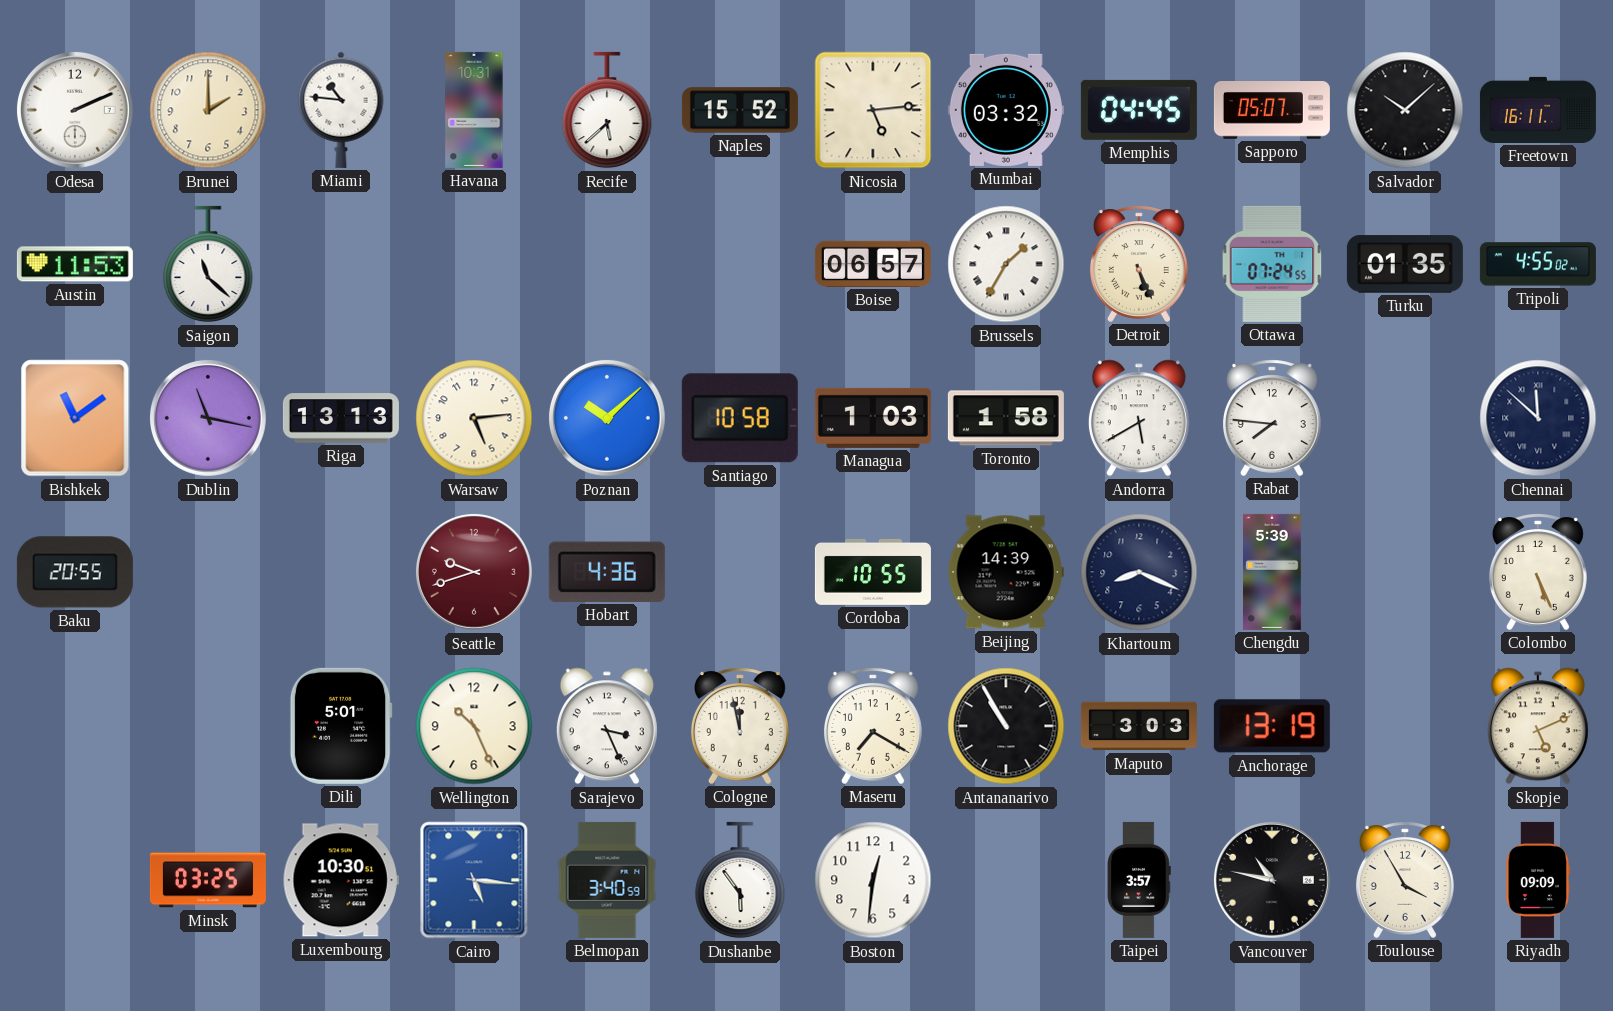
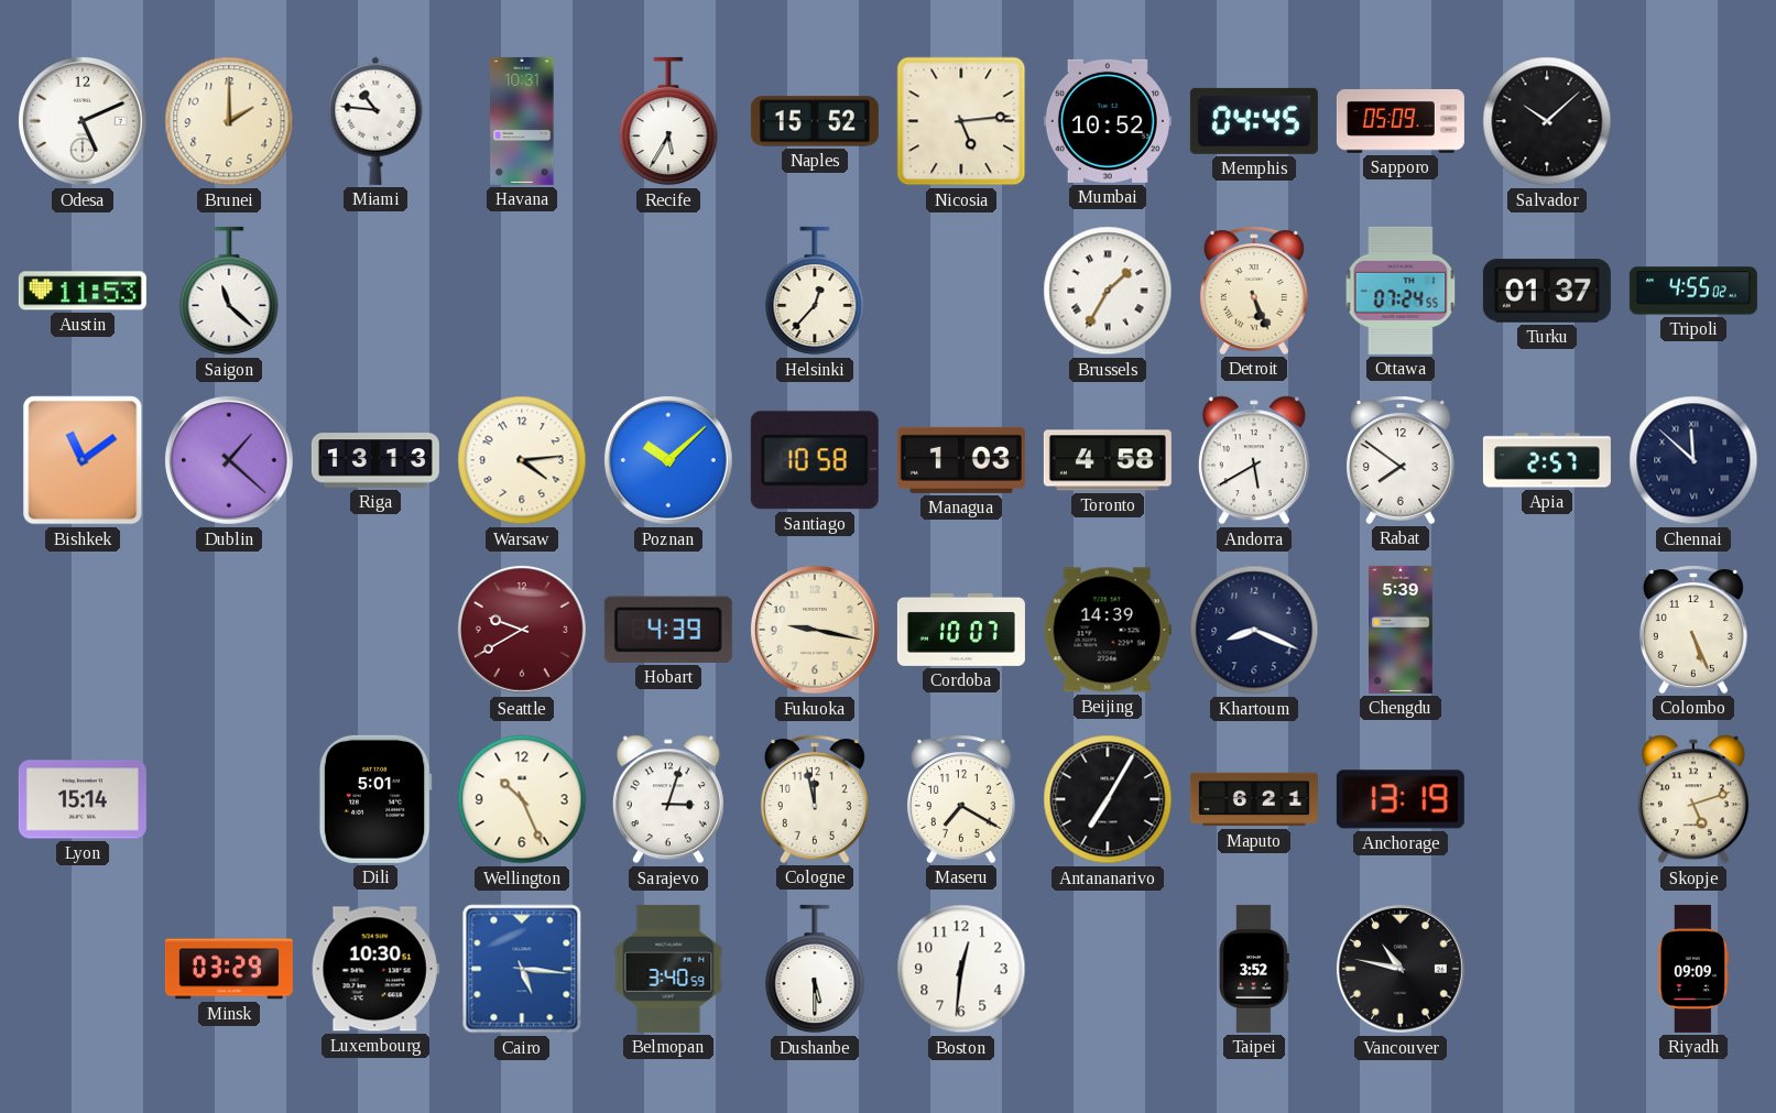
Odesa: 2:11 -> 5:11
Recife: 5:38 -> 5:35
Mumbai: 03:32 -> 10:52
Sapporo: 05:07 -> 05:09
Freetown: 16:11 -> none
Helsinki: none -> 12:37
Boise: 06:57 -> none
Turku: 01:35 -> 01:37
Dublin: 11:17 -> 1:22
Warsaw: 5:14 -> 4:14
Toronto: 1:58 -> 4:58
Rabat: 7:46 -> 7:51
Apia: none -> 2:57
Baku: 20:55 -> none
Seattle: 9:42 -> 9:40
Hobart: 4:36 -> 4:39
Fukuoka: none -> 9:17
Cordoba: 10:55 -> 10:07
Lyon: none -> 15:14
Sarajevo: 3:26 -> 3:03
Antananarivo: 10:55 -> 7:05
Maputo: 3:03 -> 6:21
Skopje: 5:11 -> 5:12
Minsk: 03:25 -> 03:29
Dushanbe: 5:54 -> 5:30
Taipei: 3:57 -> 3:52
Toulouse: 3:55 -> none
